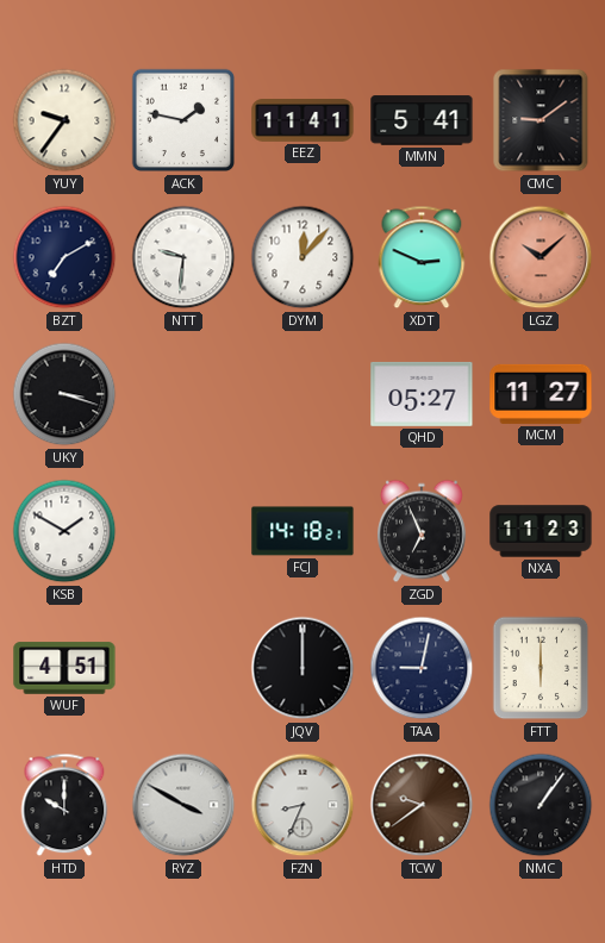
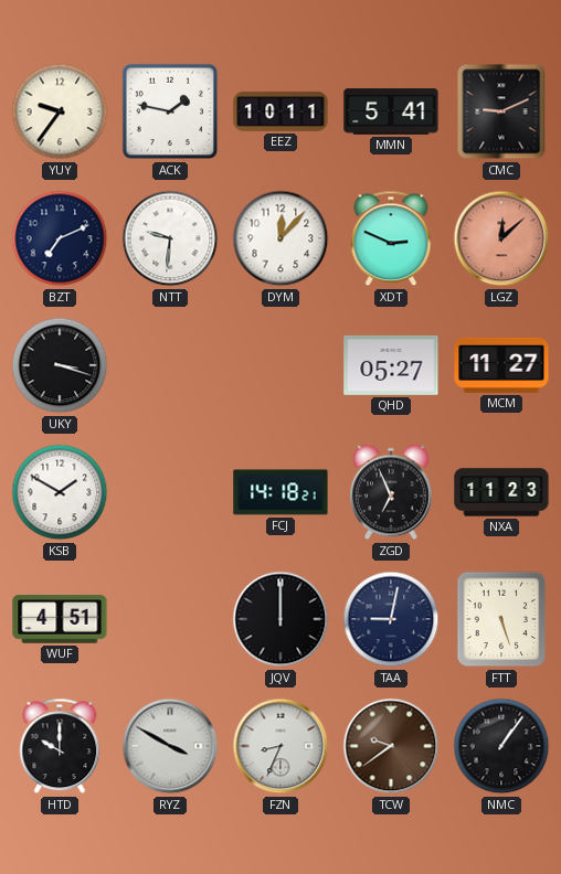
EEZ: 11:41 -> 10:11
CMC: 9:09 -> 9:11
BZT: 7:10 -> 7:11
LGZ: 10:08 -> 12:08
FTT: 6:00 -> 5:27
